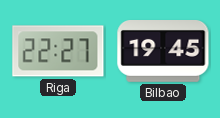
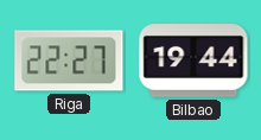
Bilbao: 19:45 -> 19:44
